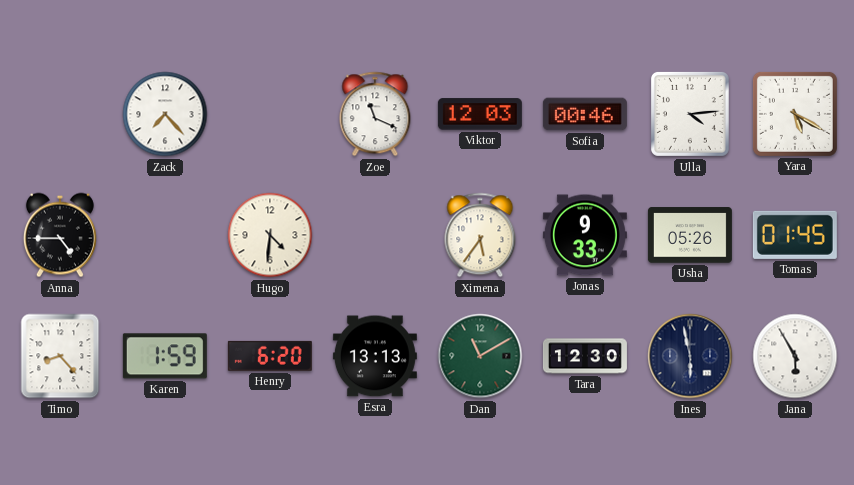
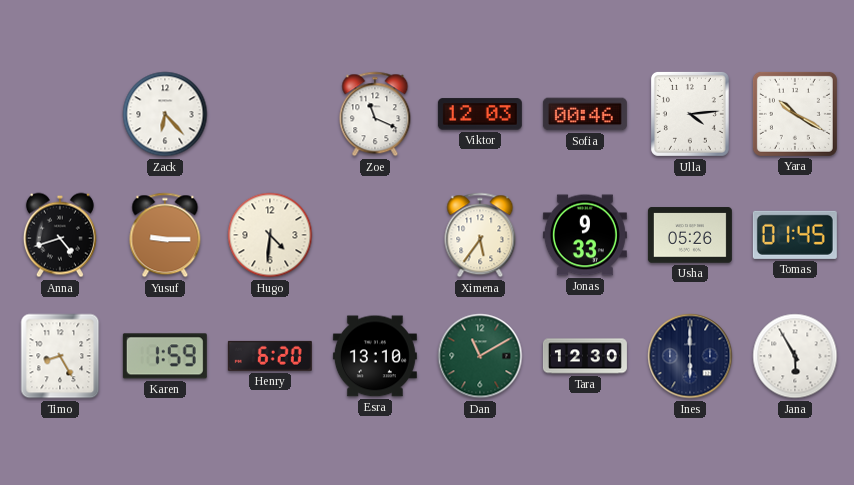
Zack: 7:23 -> 6:23
Yara: 5:20 -> 10:20
Anna: 4:45 -> 4:42
Yusuf: none -> 9:15
Timo: 8:23 -> 8:25
Esra: 13:13 -> 13:10
Ines: 5:58 -> 6:00
